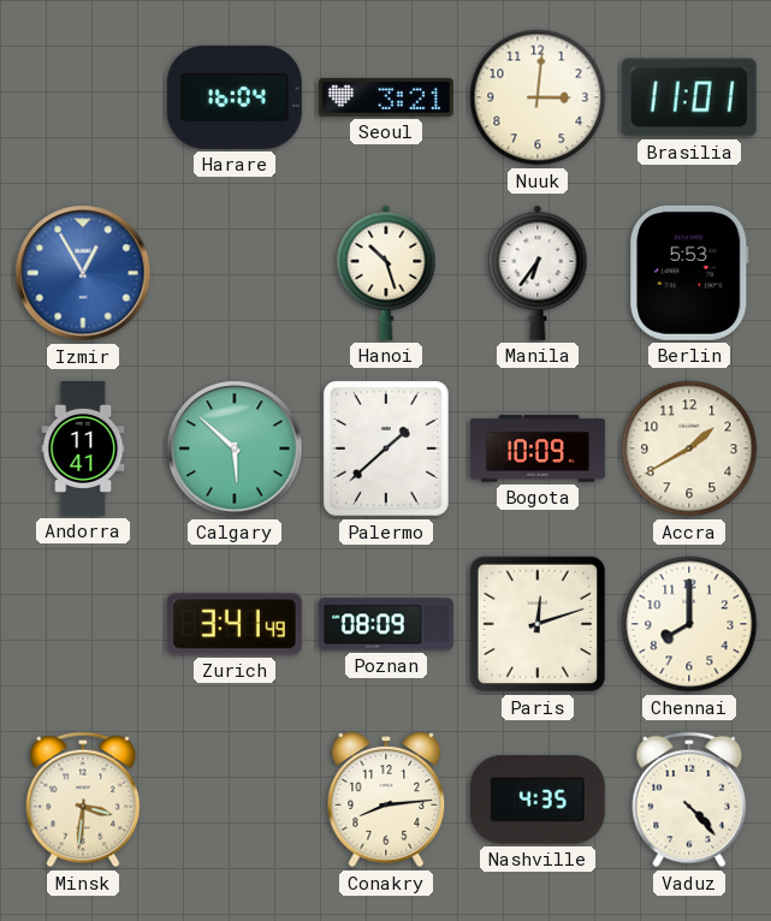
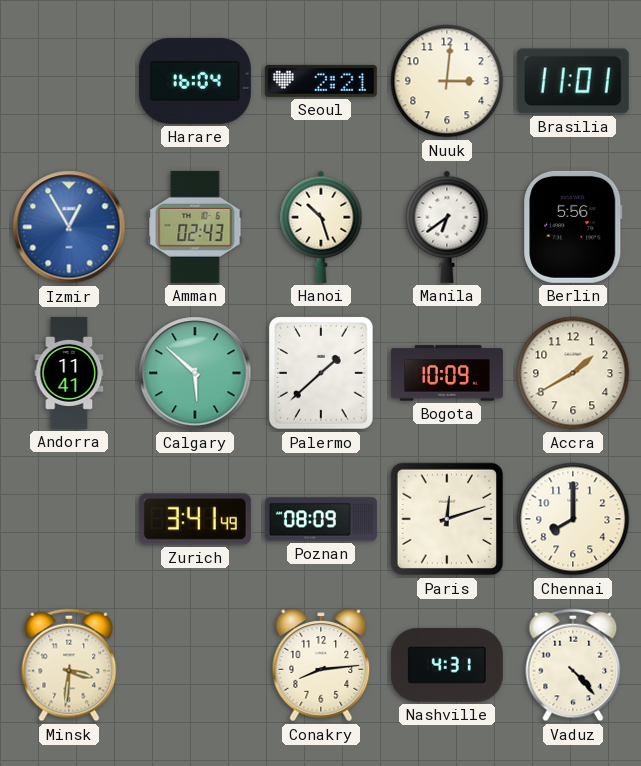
Seoul: 3:21 -> 2:21
Amman: none -> 02:43
Manila: 6:36 -> 6:39
Berlin: 5:53 -> 5:56
Nashville: 4:35 -> 4:31
